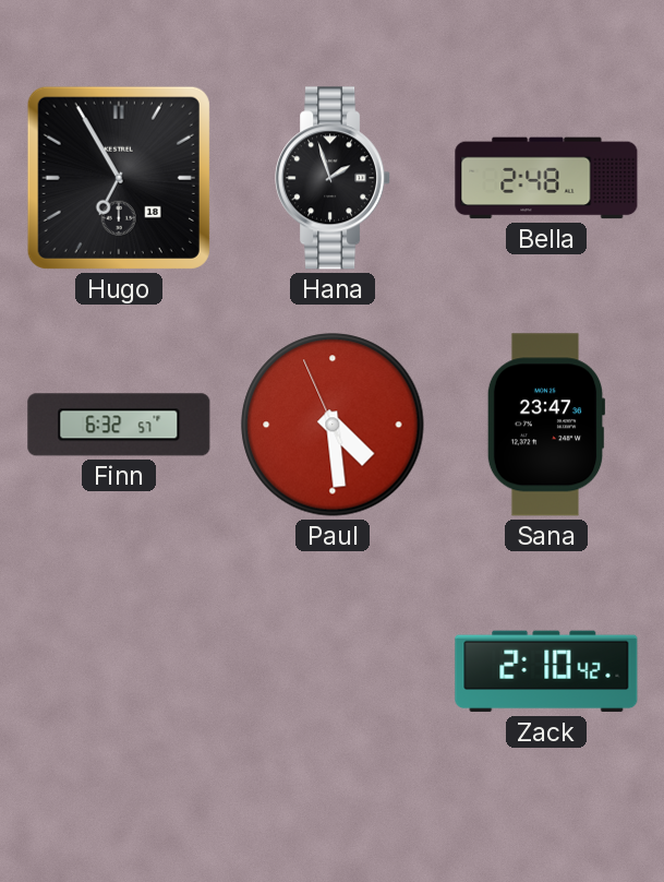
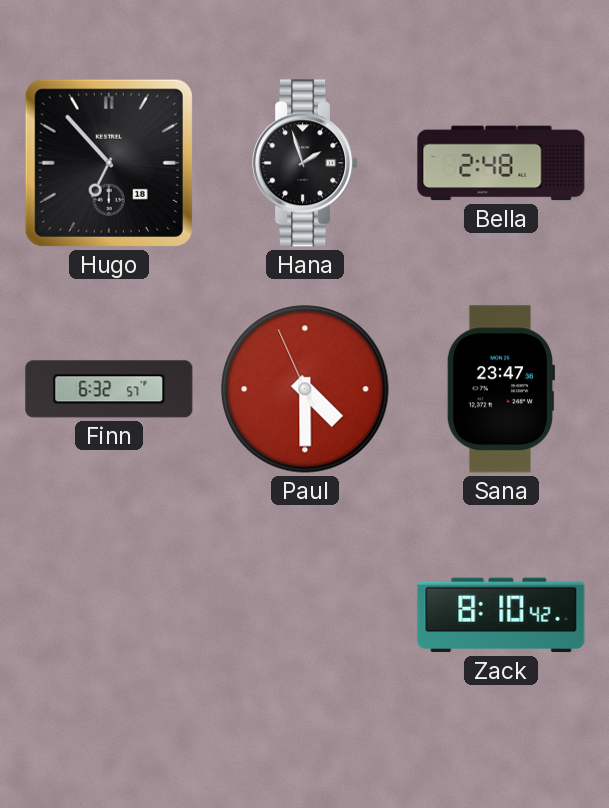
Hugo: 6:55 -> 6:53
Paul: 4:28 -> 4:29
Zack: 2:10 -> 8:10
